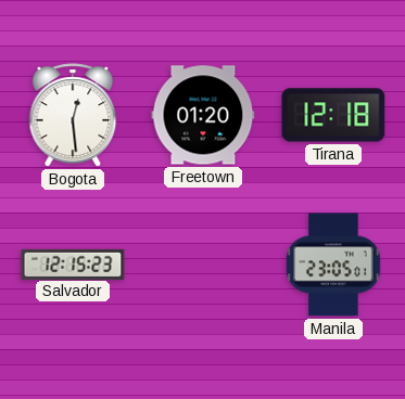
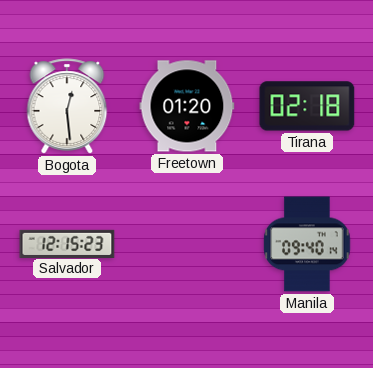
Tirana: 12:18 -> 02:18
Manila: 23:05 -> 09:40
